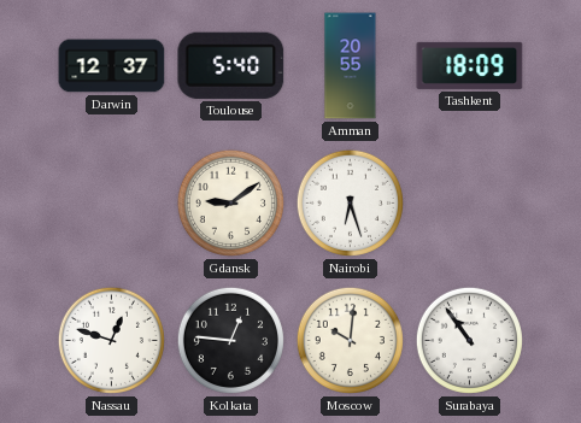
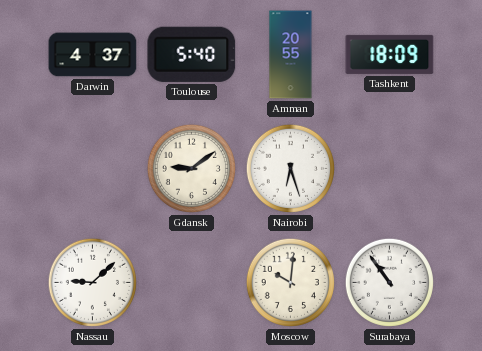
Darwin: 12:37 -> 4:37
Nassau: 12:48 -> 9:08
Kolkata: 12:46 -> none
